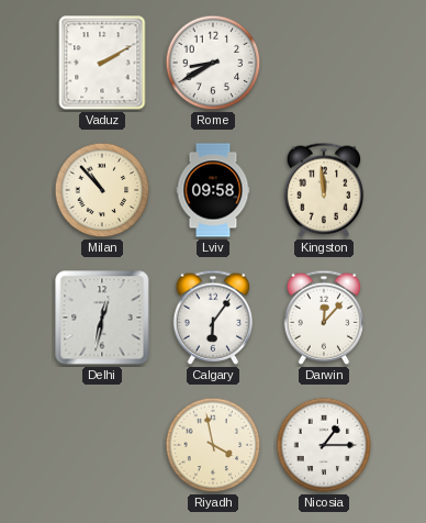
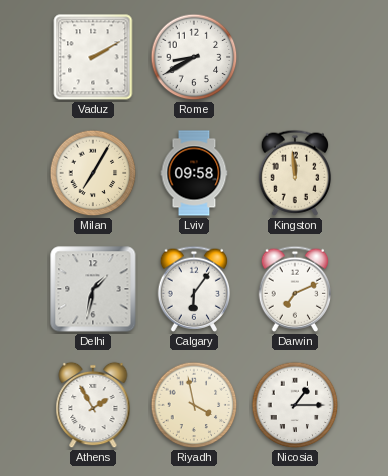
Milan: 10:53 -> 7:05
Delhi: 12:32 -> 1:32
Darwin: 12:07 -> 7:11
Athens: none -> 1:55
